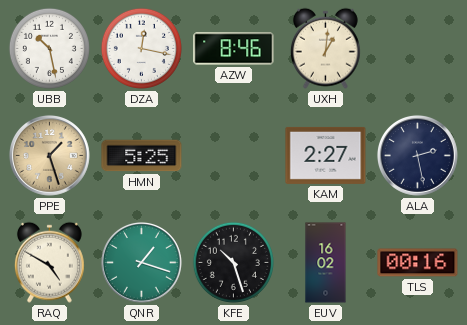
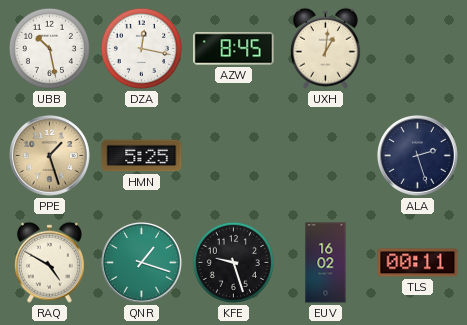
AZW: 8:46 -> 8:45
KAM: 2:27 -> none
ALA: 2:28 -> 2:27
KFE: 10:27 -> 9:27
TLS: 00:16 -> 00:11
